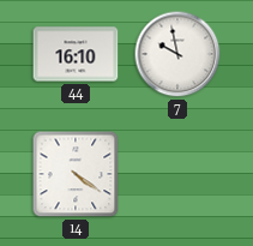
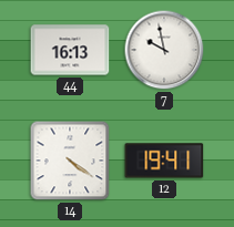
44: 16:10 -> 16:13
12: none -> 19:41
